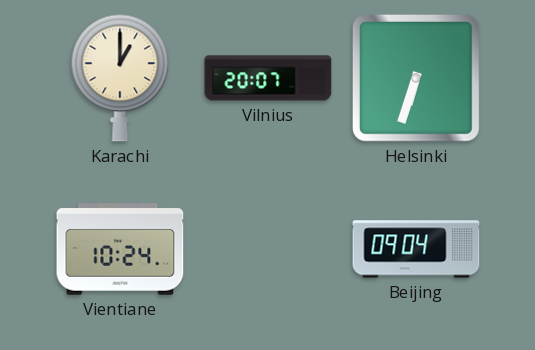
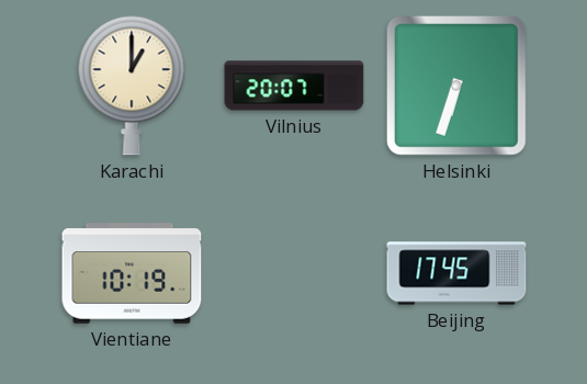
Vientiane: 10:24 -> 10:19
Beijing: 09:04 -> 17:45
